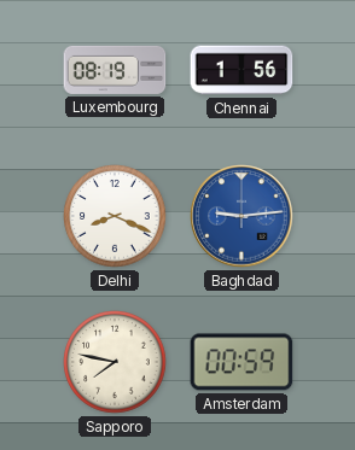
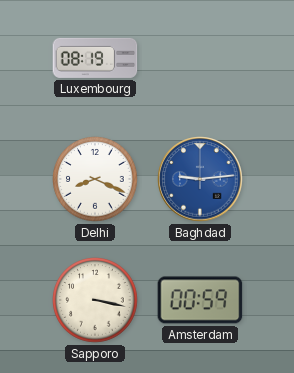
Chennai: 1:56 -> none
Sapporo: 7:47 -> 3:17
